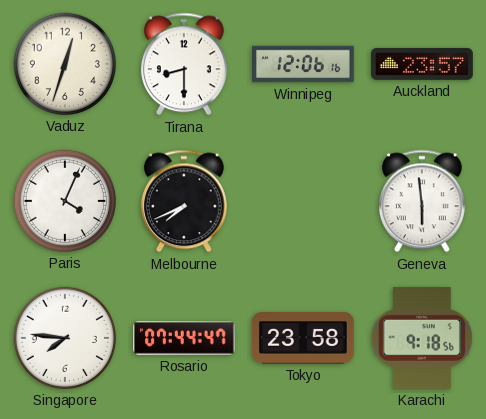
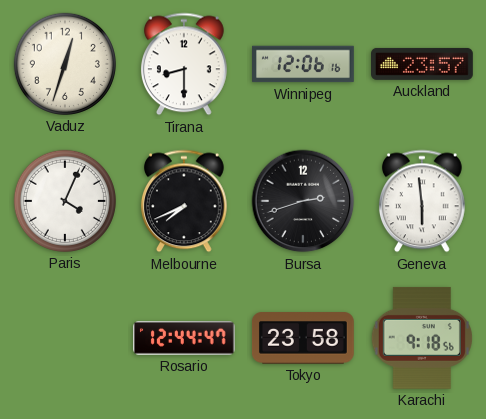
Bursa: none -> 2:42
Singapore: 7:46 -> none
Rosario: 07:44 -> 12:44
